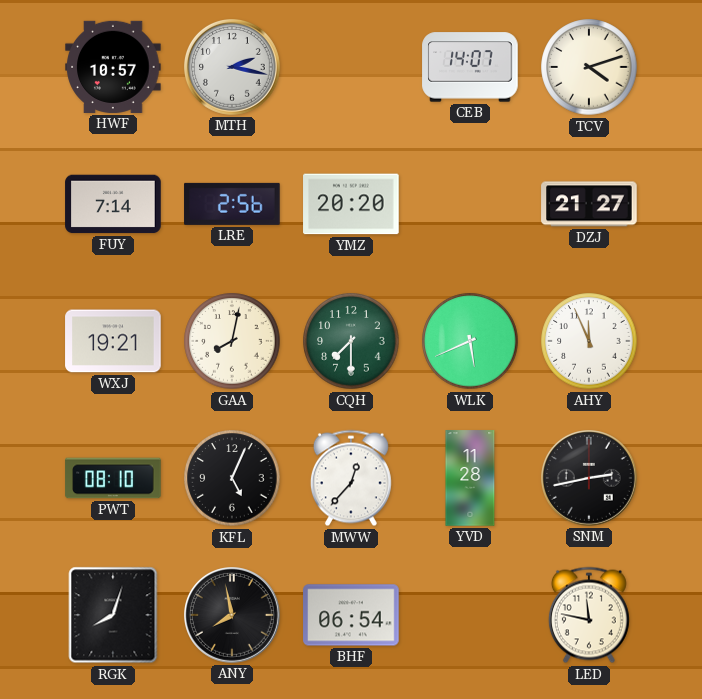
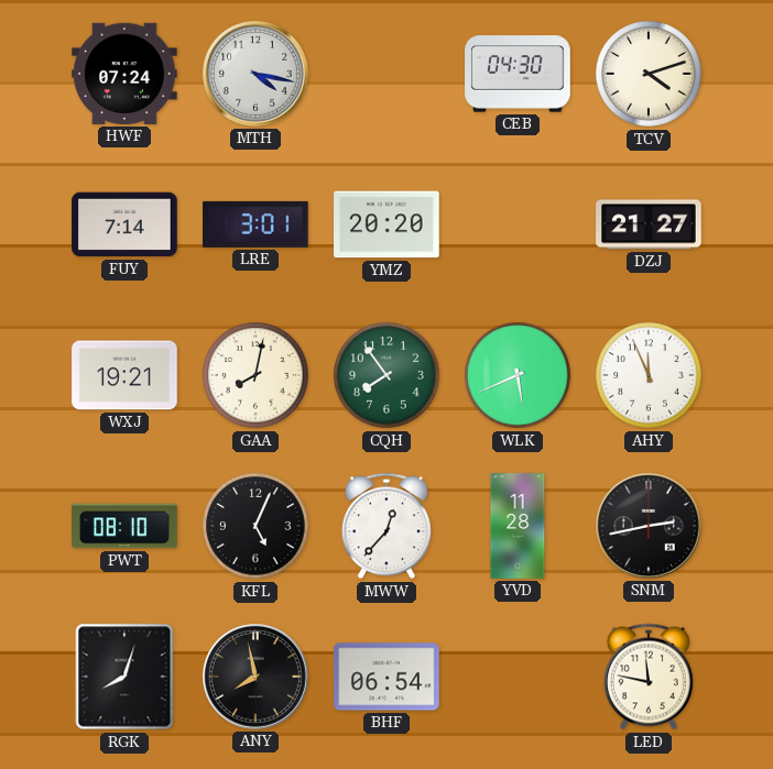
HWF: 10:57 -> 07:24
MTH: 2:17 -> 4:17
CEB: 14:07 -> 04:30
LRE: 2:56 -> 3:01
CQH: 7:30 -> 7:54
